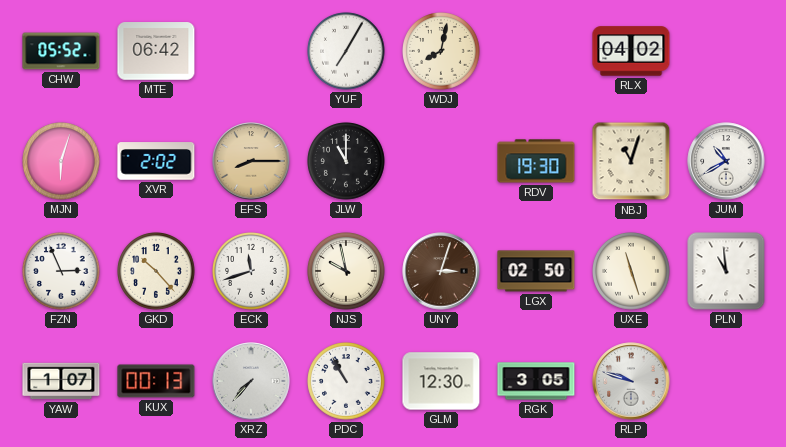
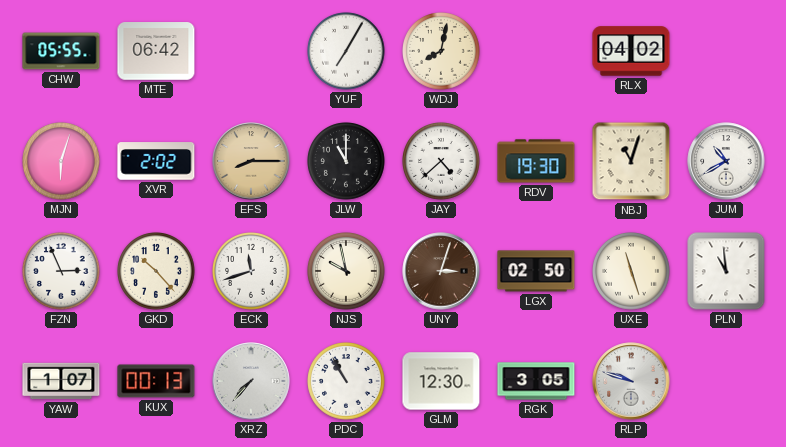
CHW: 05:52 -> 05:55
JAY: none -> 4:38
